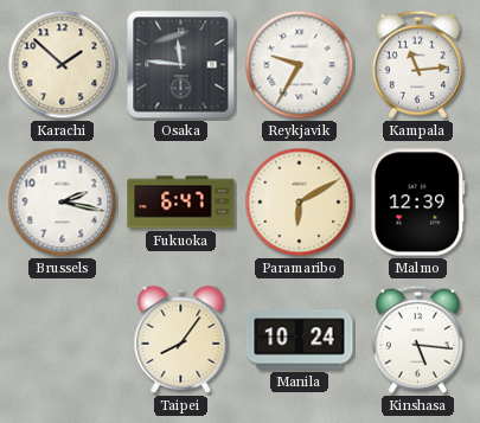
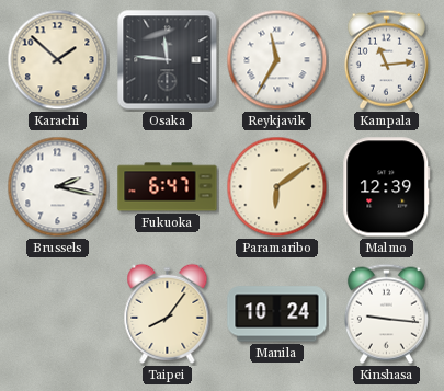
Reykjavik: 9:35 -> 11:35
Paramaribo: 6:10 -> 6:09
Kinshasa: 5:16 -> 9:16
